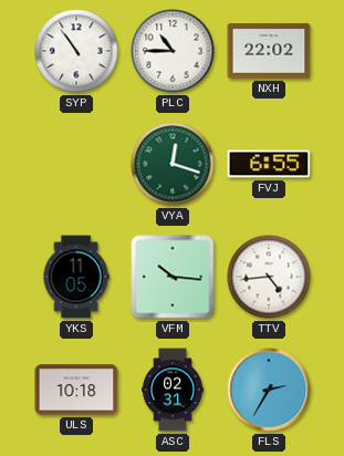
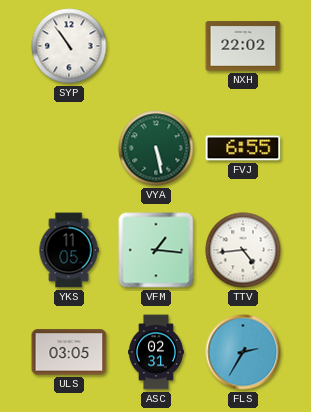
PLC: 10:45 -> none
VYA: 12:18 -> 5:28
VFM: 10:16 -> 1:16
ULS: 10:18 -> 03:05
